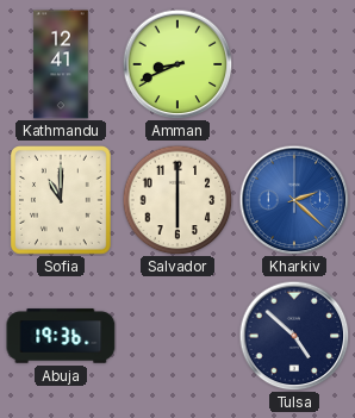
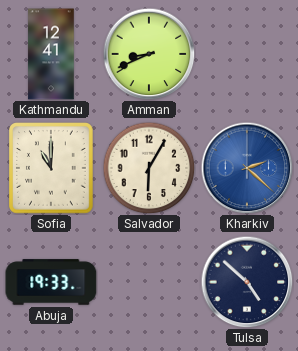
Salvador: 6:00 -> 6:05
Abuja: 19:36 -> 19:33
